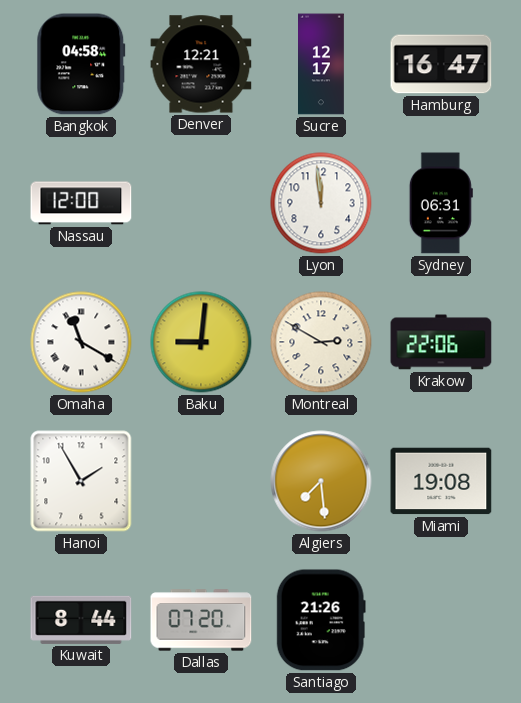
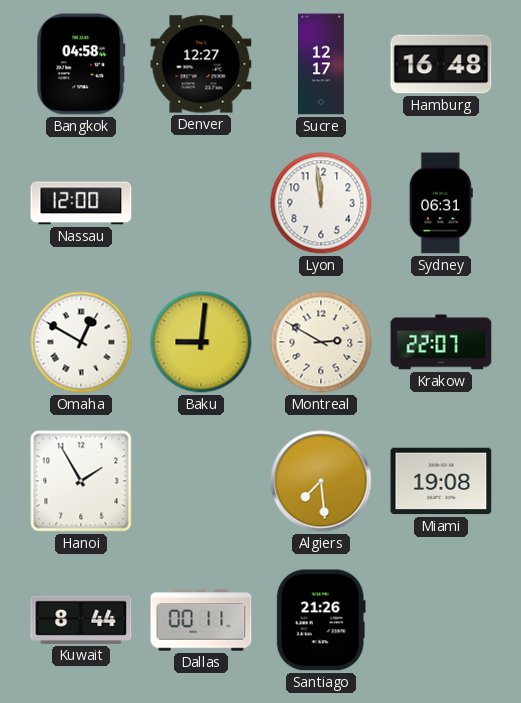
Denver: 12:21 -> 12:27
Hamburg: 16:47 -> 16:48
Omaha: 11:20 -> 12:50
Krakow: 22:06 -> 22:07
Dallas: 07:20 -> 00:11
